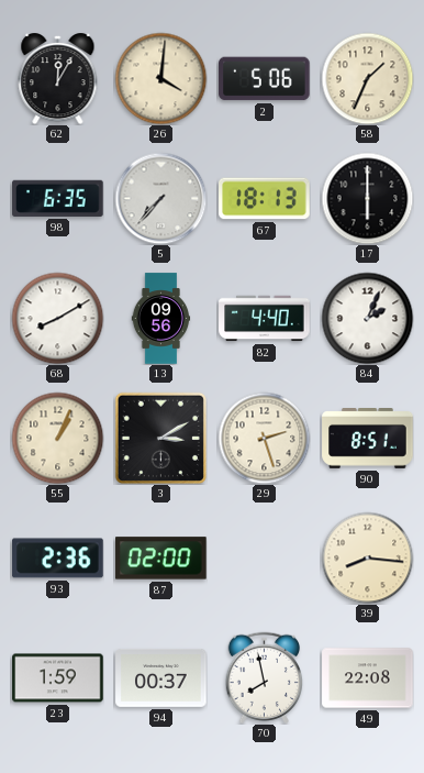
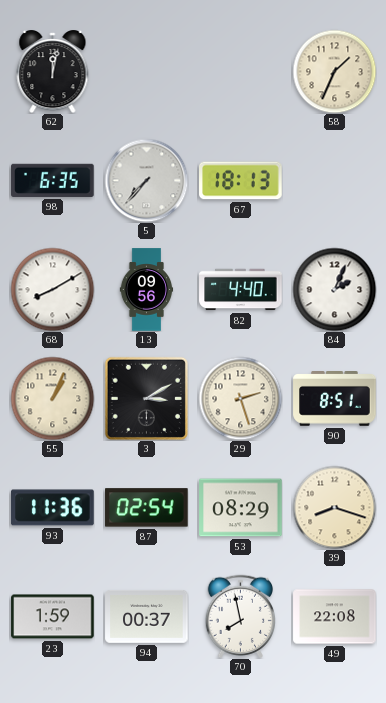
62: 12:05 -> 12:02
26: 4:01 -> none
2: 5:06 -> none
17: 6:00 -> none
93: 2:36 -> 11:36
87: 02:00 -> 02:54
53: none -> 08:29
39: 8:16 -> 8:18
